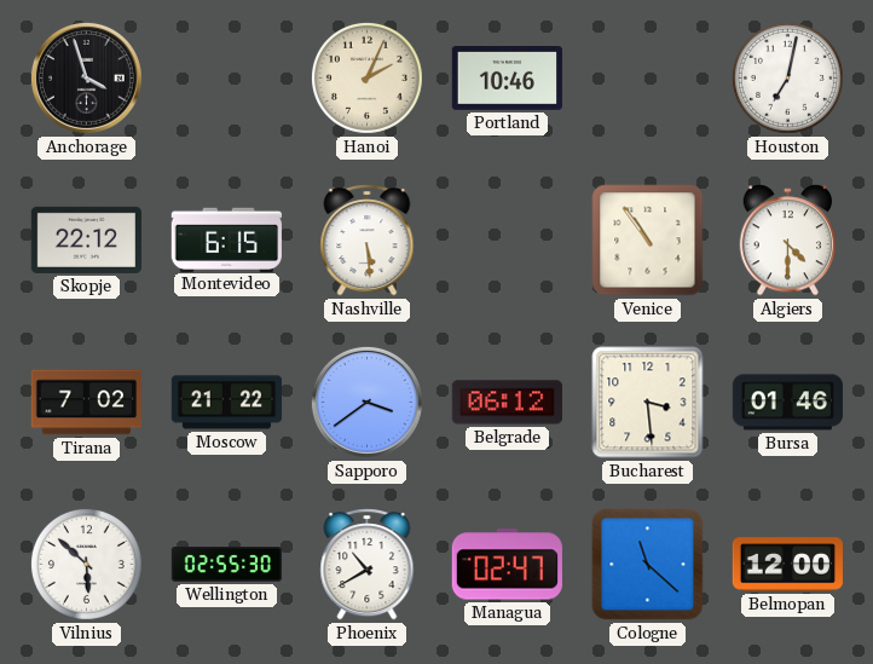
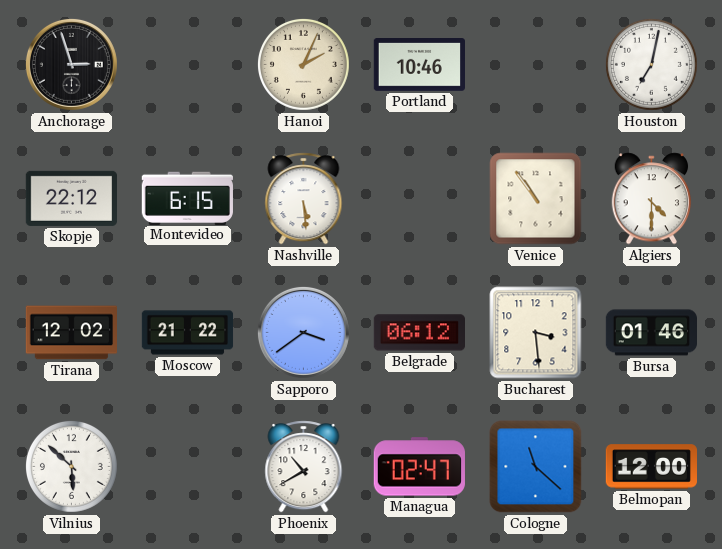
Anchorage: 3:57 -> 2:57
Tirana: 7:02 -> 12:02
Wellington: 02:55 -> none
